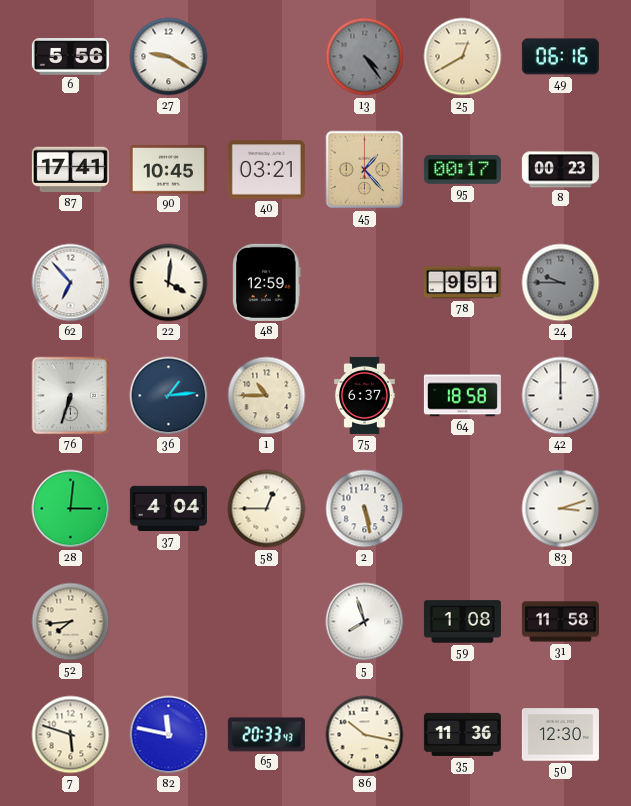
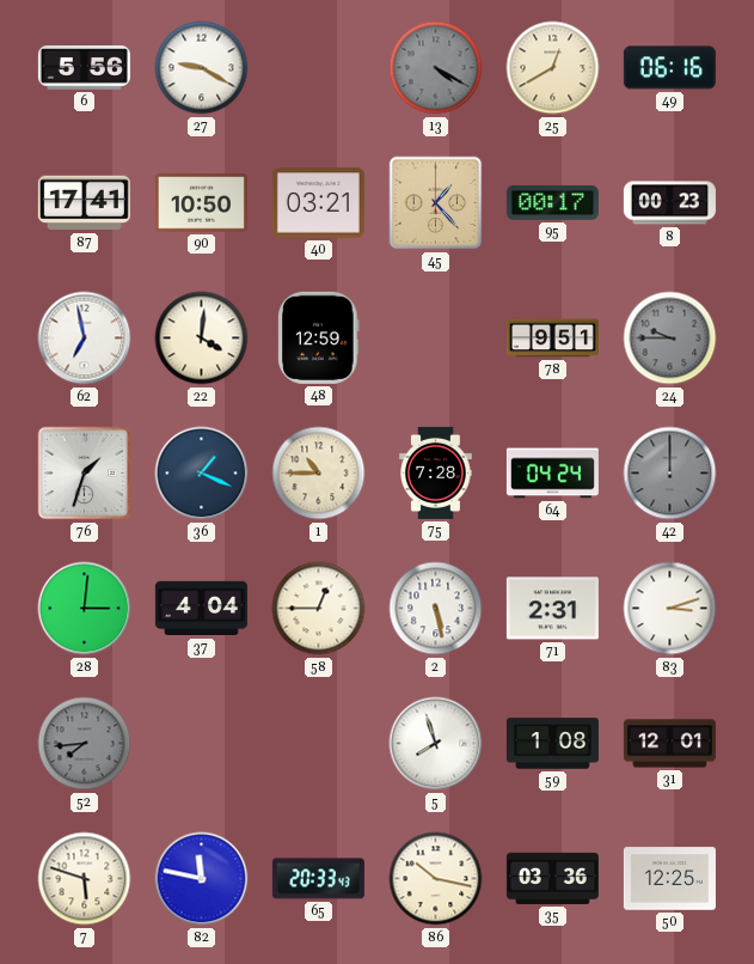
13: 4:24 -> 4:20
90: 10:45 -> 10:50
62: 6:53 -> 6:58
76: 6:33 -> 1:33
36: 1:14 -> 1:19
75: 6:37 -> 7:28
64: 18:58 -> 04:24
42 dial: white -> grey
71: none -> 2:31
52 dial: cream -> grey
31: 11:58 -> 12:01
35: 11:36 -> 03:36
50: 12:30 -> 12:25
